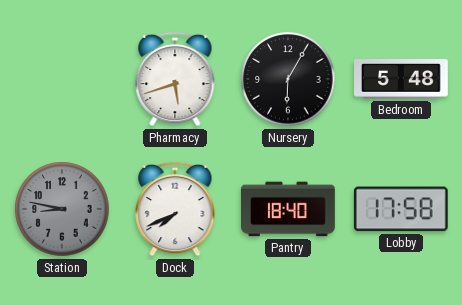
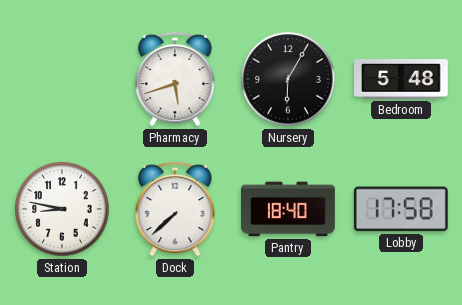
Station dial: grey -> white
Dock: 7:41 -> 7:38
